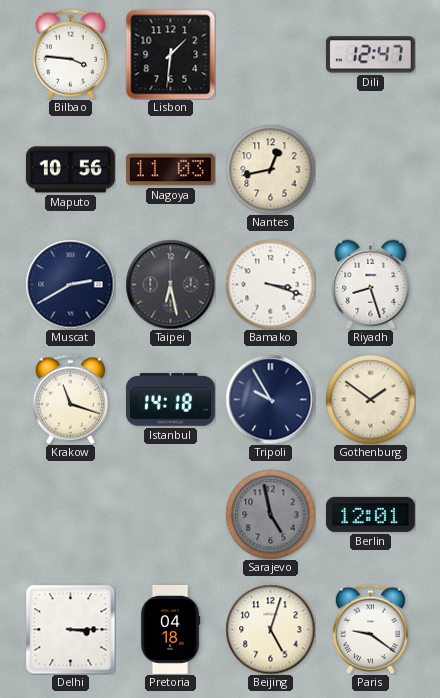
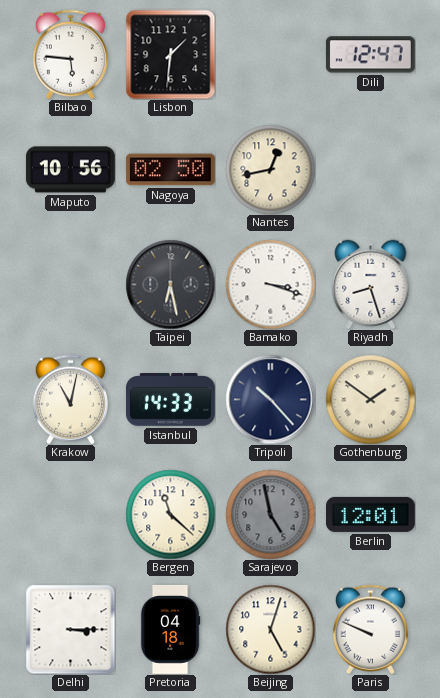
Bilbao: 3:46 -> 5:46
Nagoya: 11:03 -> 02:50
Muscat: 2:40 -> none
Krakow: 11:18 -> 11:02
Istanbul: 14:18 -> 14:33
Tripoli: 9:55 -> 10:23
Bergen: none -> 11:22
Paris: 9:21 -> 9:49
